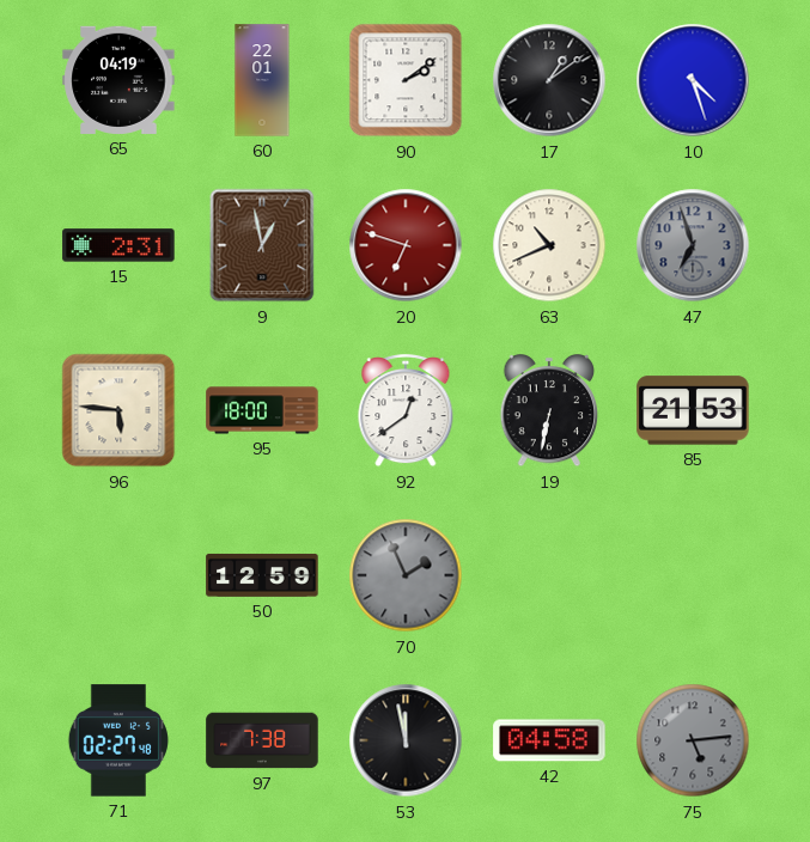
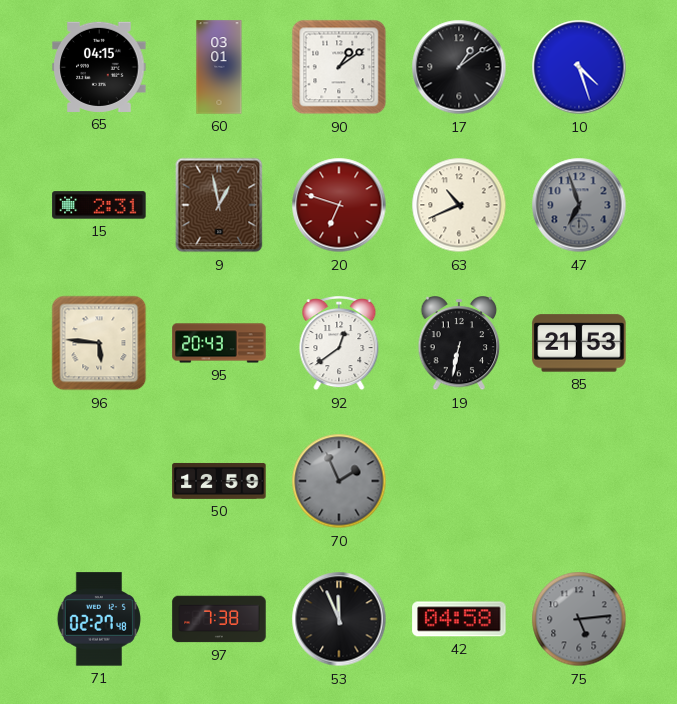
65: 04:19 -> 04:15
60: 22:01 -> 03:01
90: 2:09 -> 1:09
95: 18:00 -> 20:43
53: 11:58 -> 11:56
